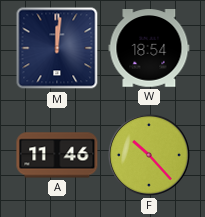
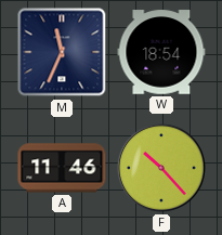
M: 12:01 -> 11:34
